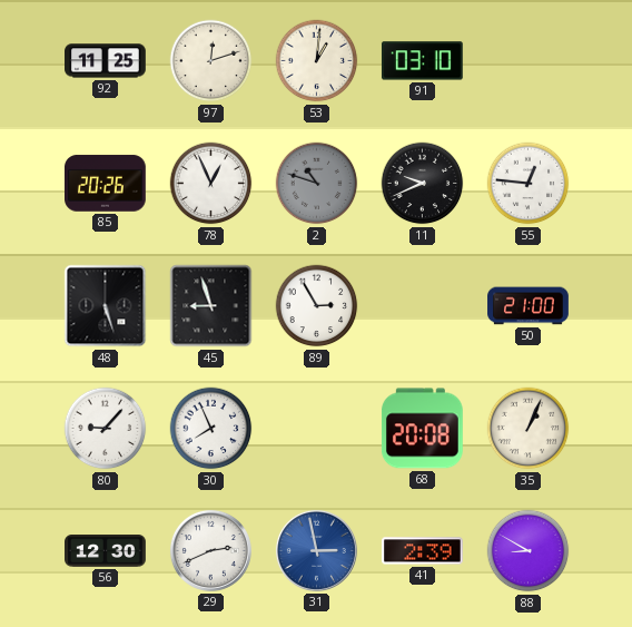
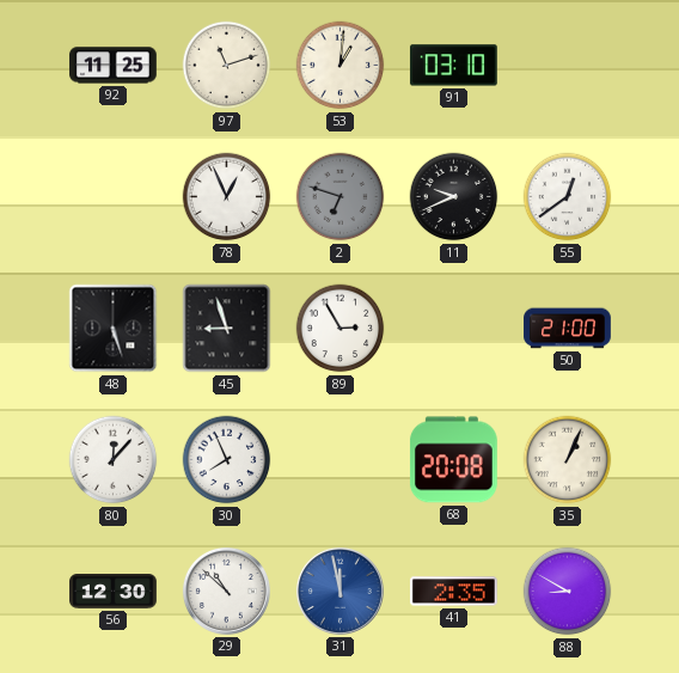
97: 12:12 -> 11:12
85: 20:26 -> none
2: 10:48 -> 6:48
55: 12:46 -> 12:39
80: 9:07 -> 12:07
29: 2:41 -> 10:52
31: 2:58 -> 11:58
41: 2:39 -> 2:35
